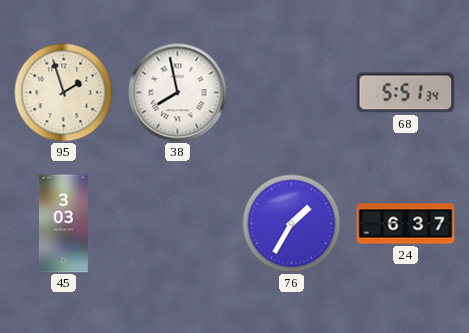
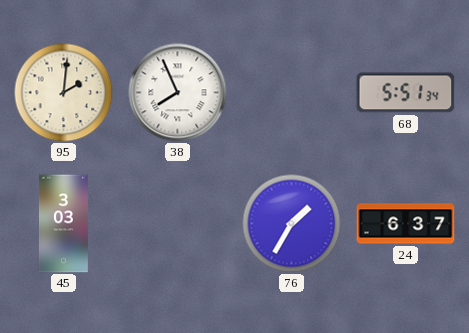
95: 1:57 -> 2:01
38: 7:58 -> 7:56
